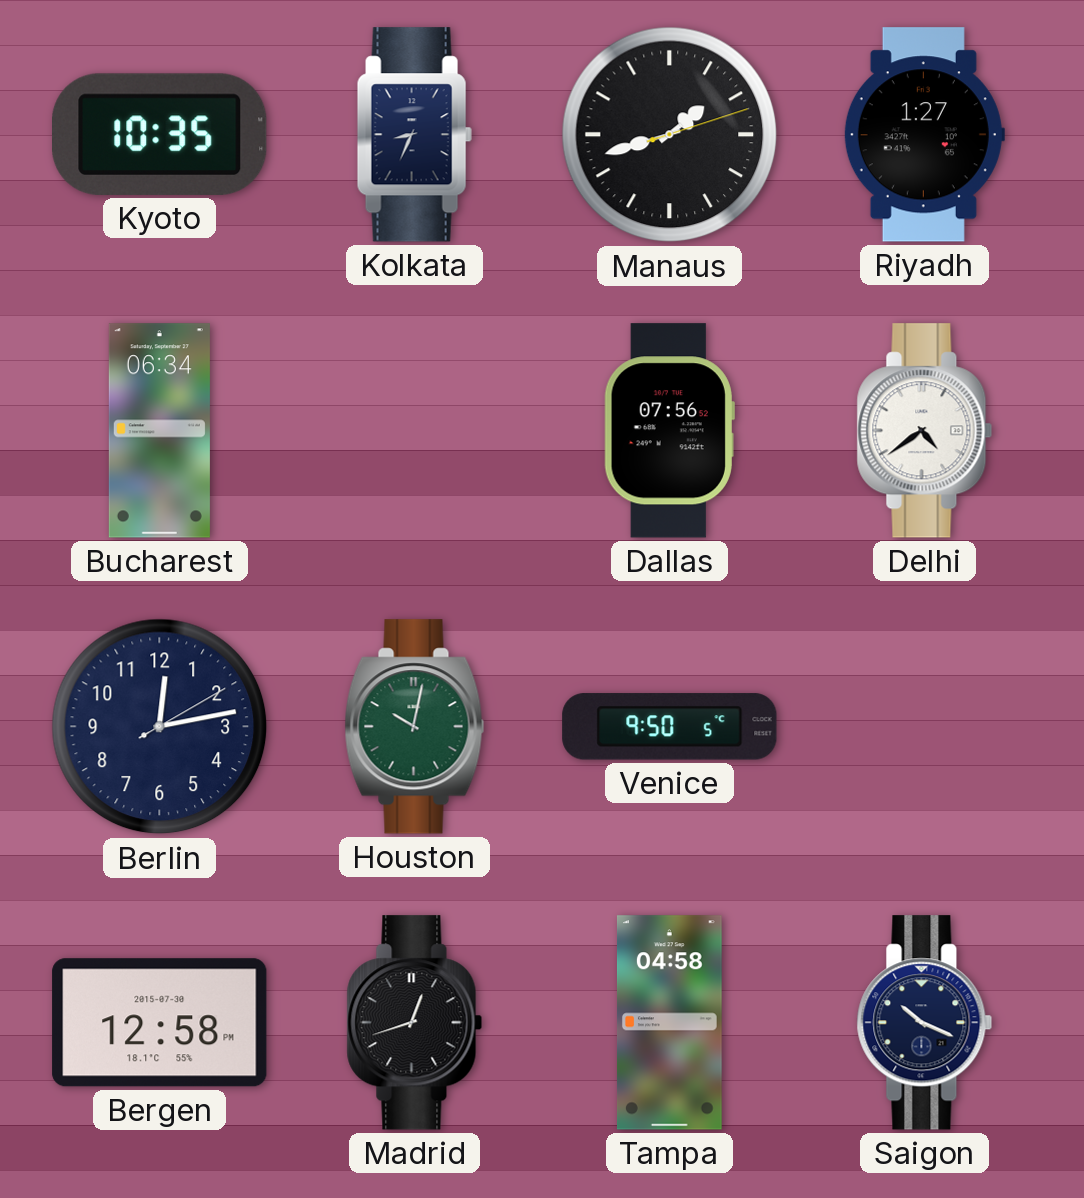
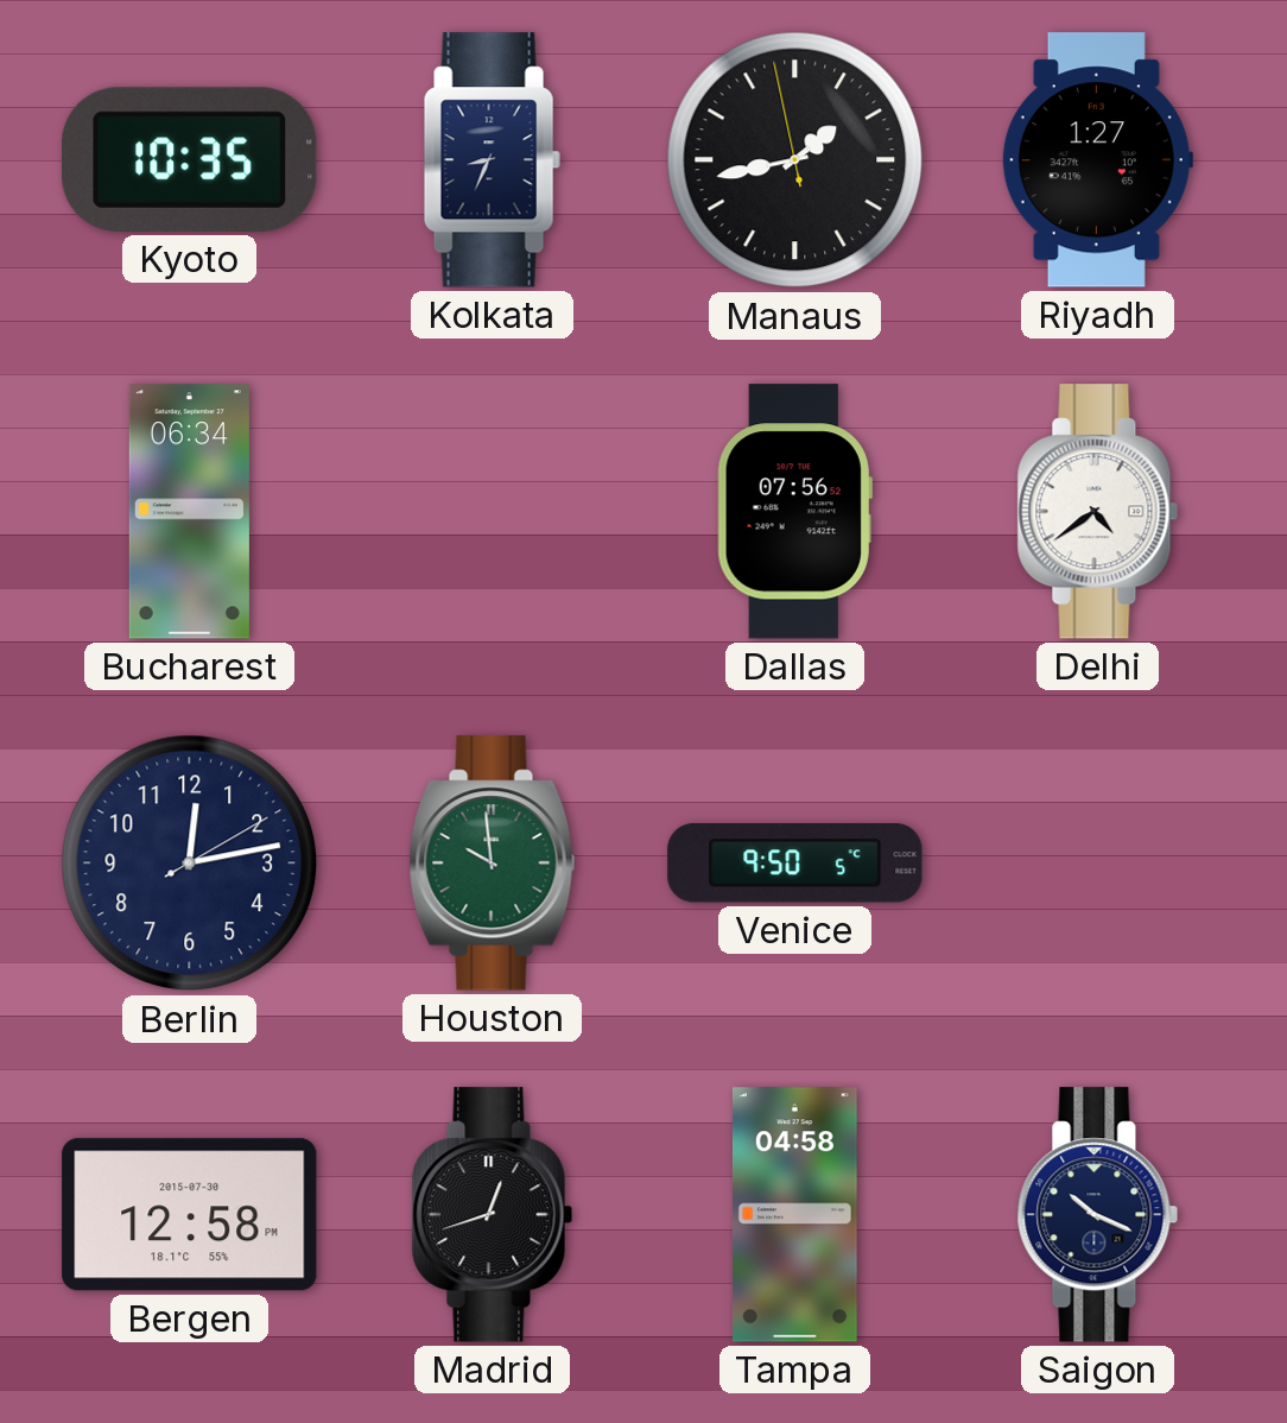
Manaus: 1:42:12 -> 1:42:58
Houston: 10:02 -> 9:59
